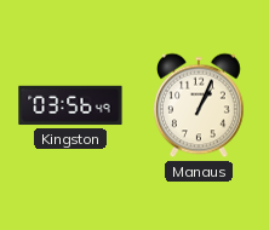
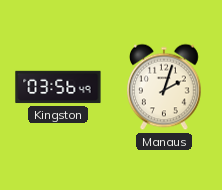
Manaus: 1:04 -> 2:03
